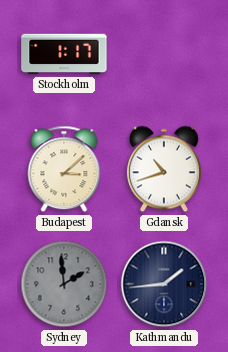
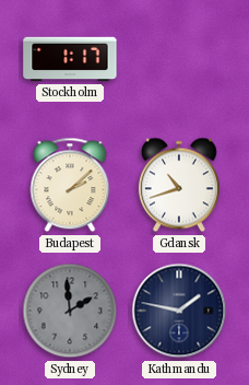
Budapest: 3:08 -> 2:08
Kathmandu: 1:44 -> 1:47
